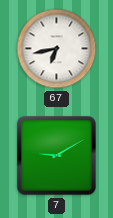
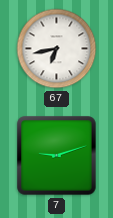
7: 9:10 -> 9:12
